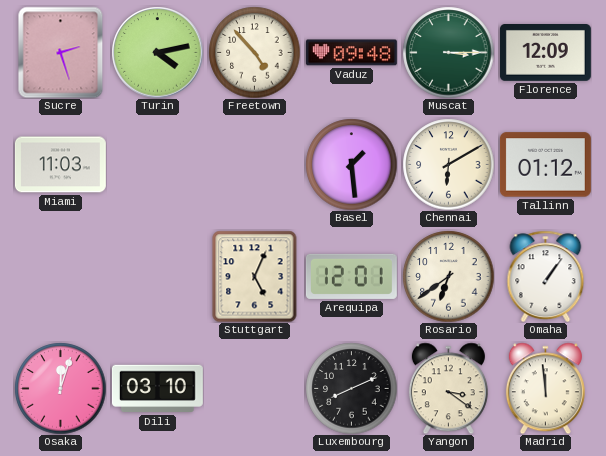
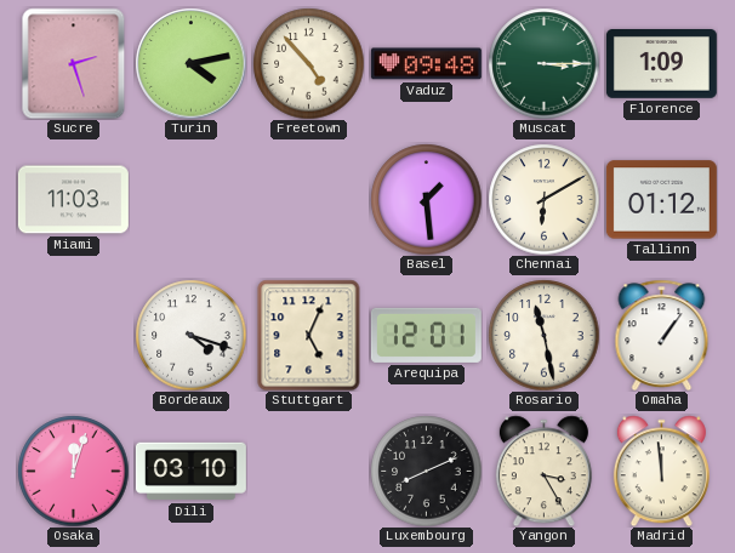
Florence: 12:09 -> 1:09
Bordeaux: none -> 4:18
Rosario: 6:39 -> 11:28
Yangon: 3:21 -> 3:25
